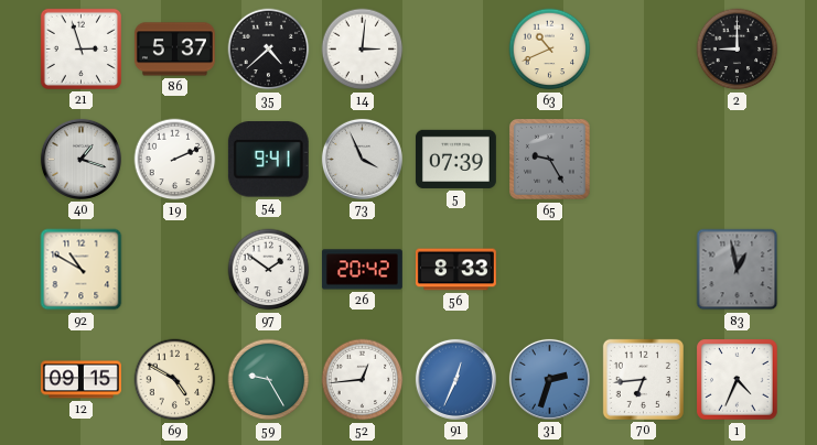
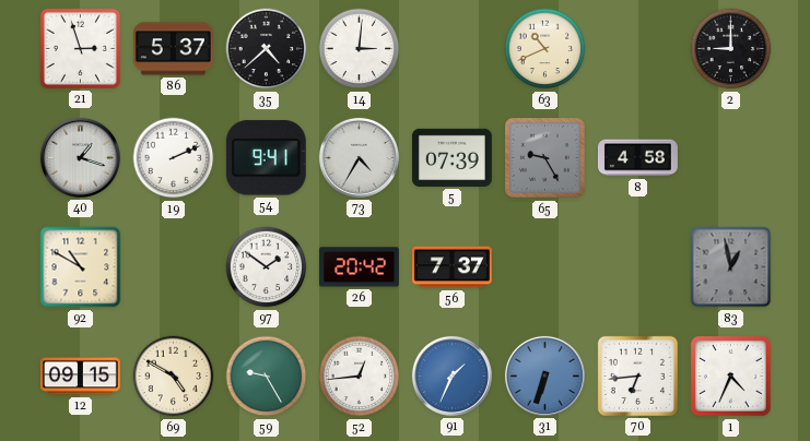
73: 3:56 -> 4:35
8: none -> 4:58
56: 8:33 -> 7:37
91: 12:34 -> 1:34
31: 2:33 -> 6:33
